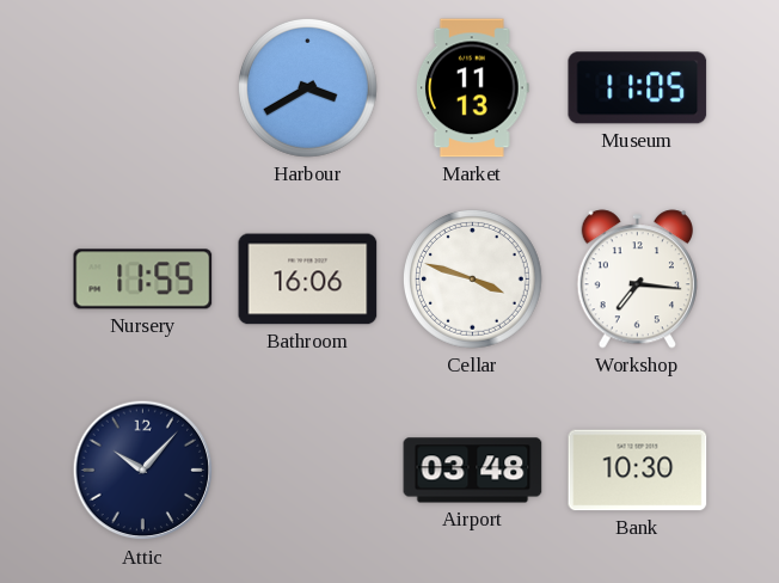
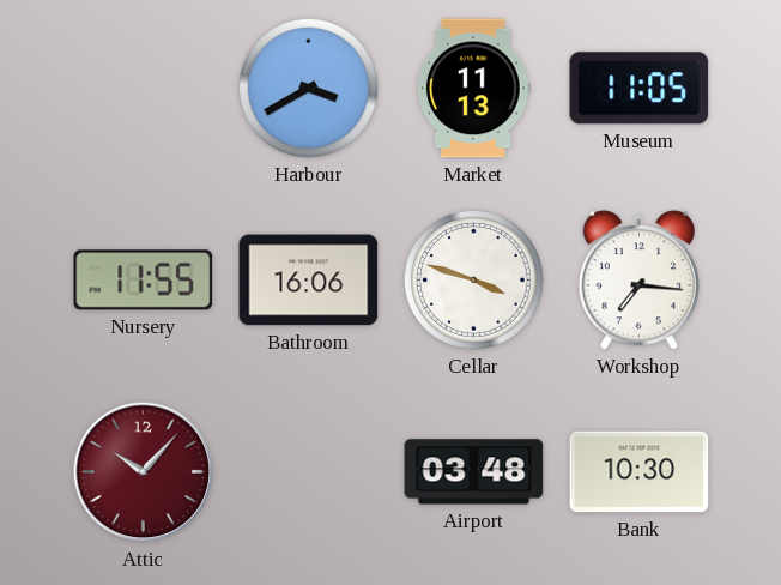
Attic dial: navy -> burgundy
